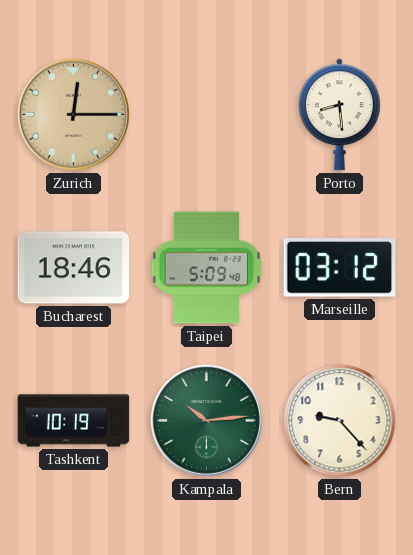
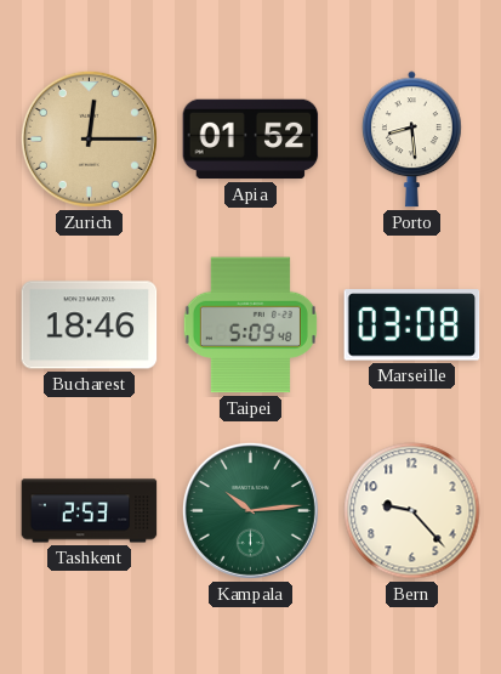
Apia: none -> 01:52
Marseille: 03:12 -> 03:08
Tashkent: 10:19 -> 2:53
